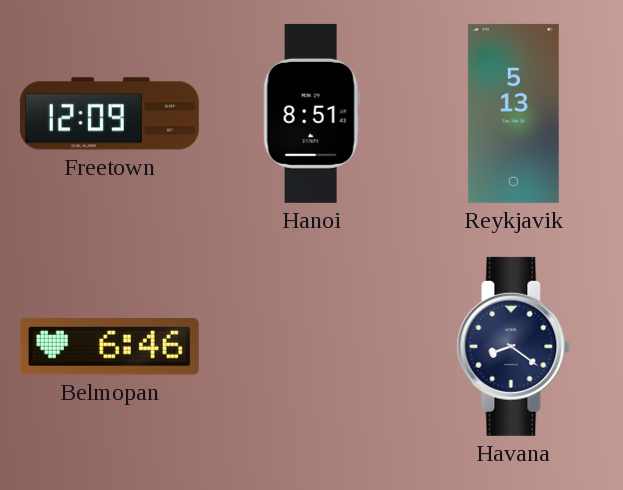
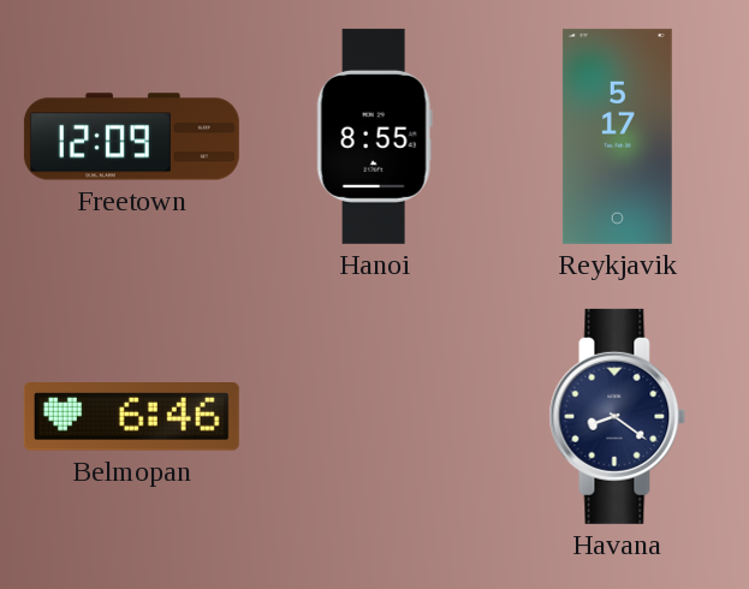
Hanoi: 8:51 -> 8:55
Reykjavik: 5:13 -> 5:17
